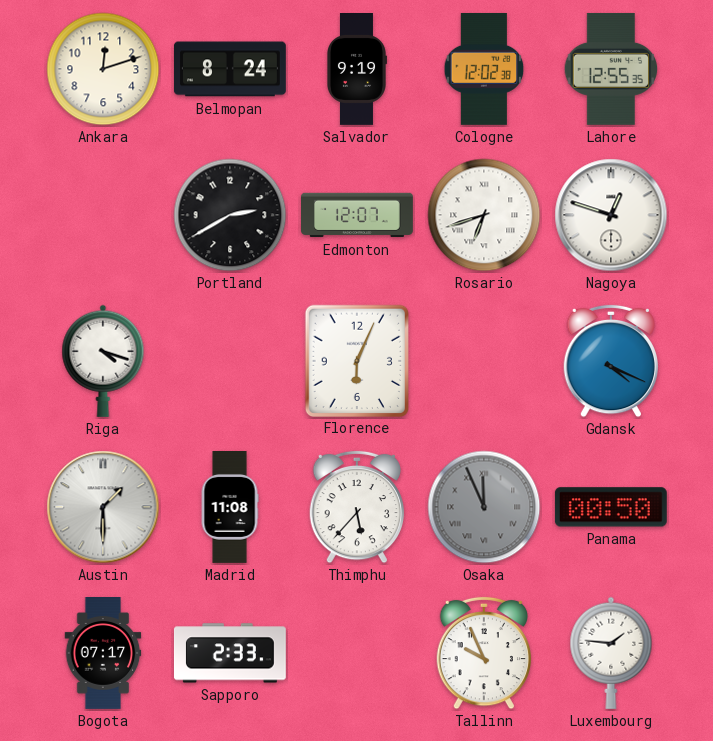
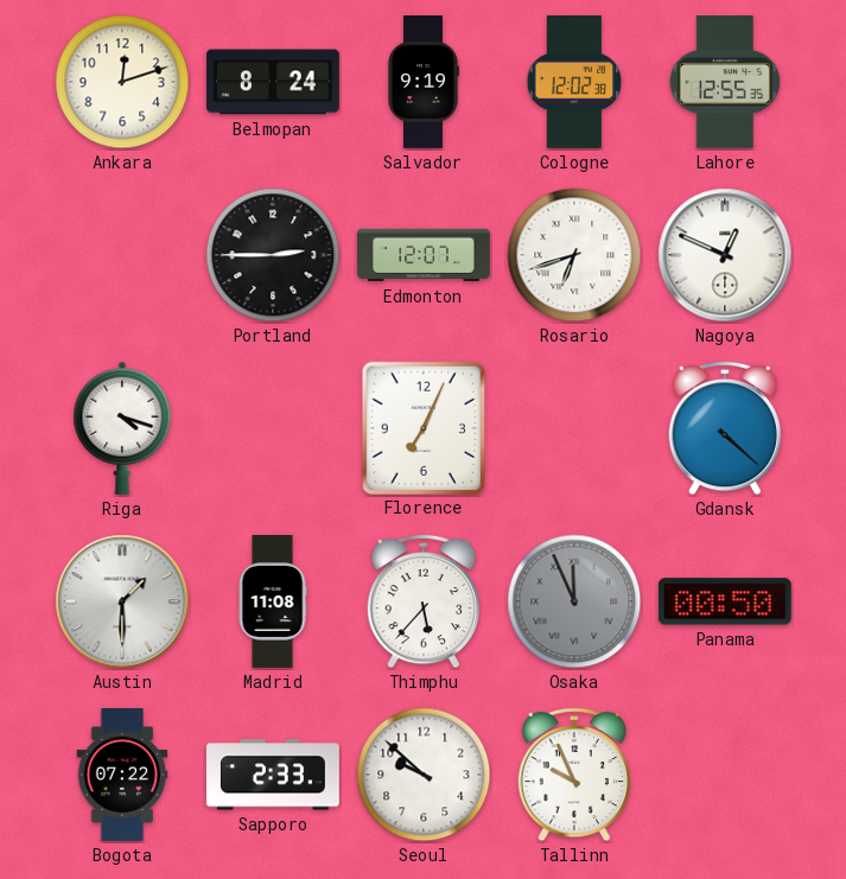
Portland: 2:40 -> 2:45
Nagoya: 12:48 -> 12:49
Florence: 6:04 -> 7:04
Gdansk: 4:19 -> 4:22
Bogota: 07:17 -> 07:22
Seoul: none -> 9:52
Luxembourg: 1:46 -> none
